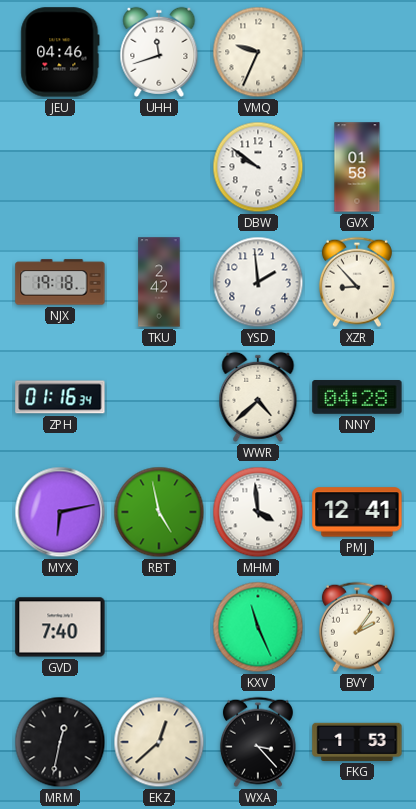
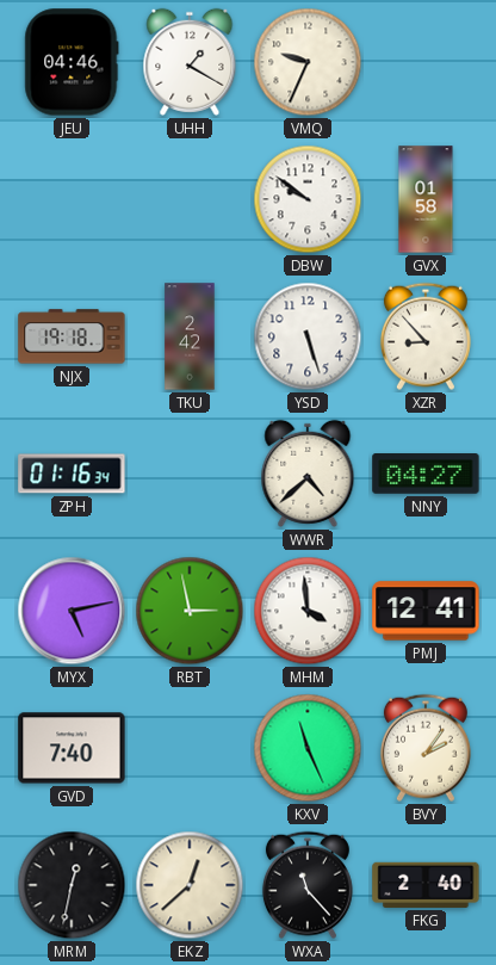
UHH: 11:42 -> 1:20
YSD: 1:59 -> 5:27
NNY: 04:28 -> 04:27
MYX: 6:13 -> 5:13
RBT: 4:58 -> 2:58
WXA: 3:23 -> 11:23
FKG: 1:53 -> 2:40
